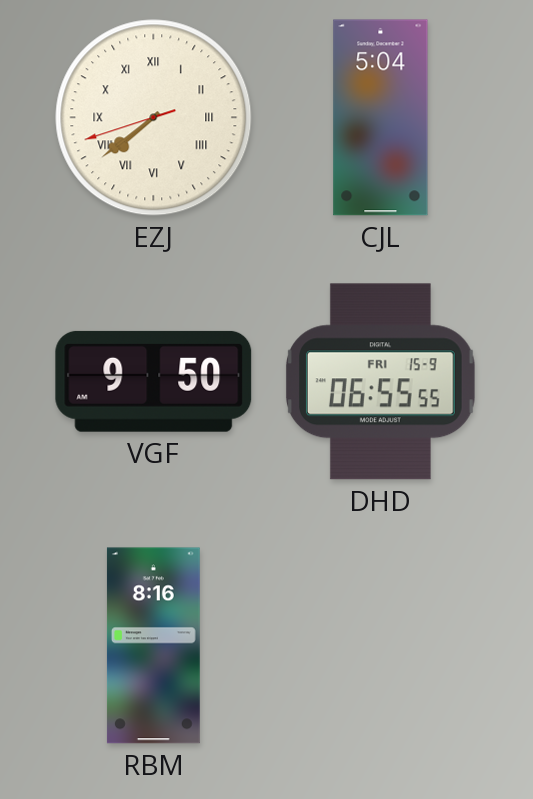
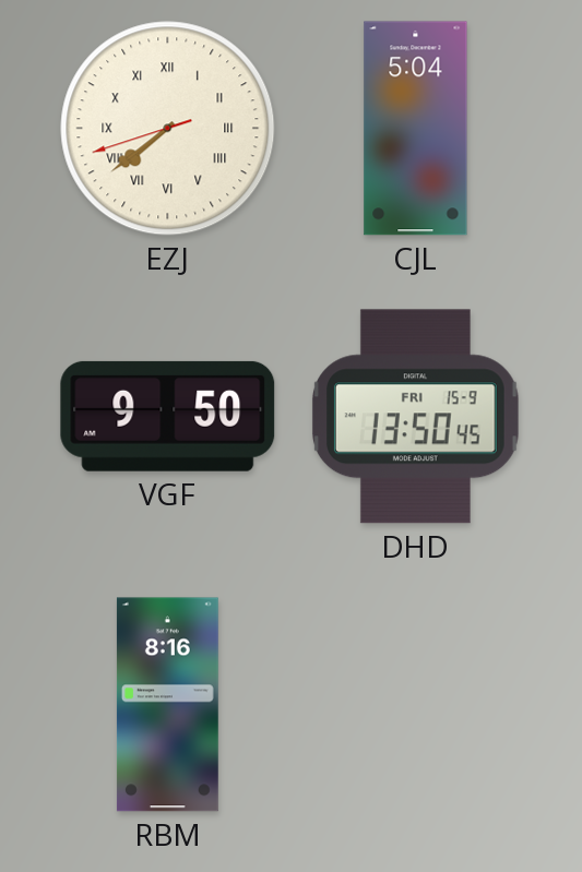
DHD: 06:55 -> 13:50
